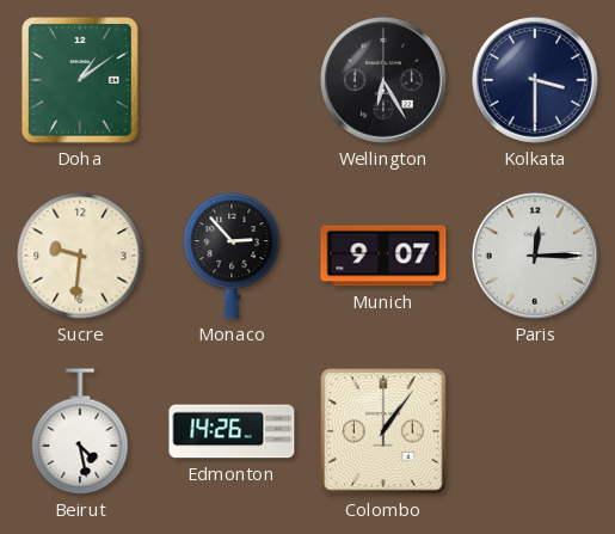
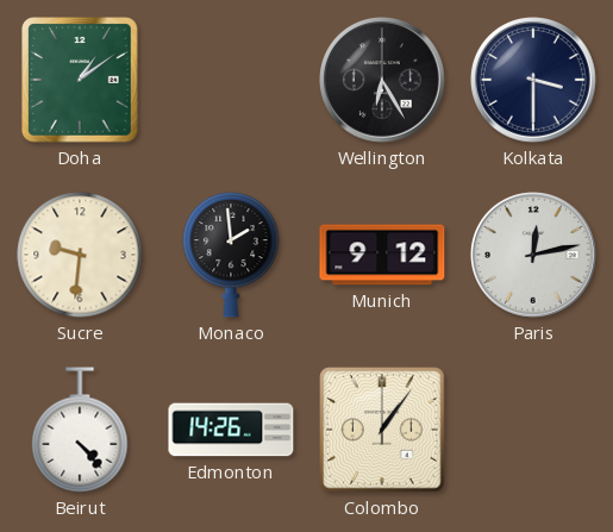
Monaco: 2:53 -> 1:59
Munich: 9:07 -> 9:12
Paris: 12:15 -> 12:13
Beirut: 4:28 -> 4:23
